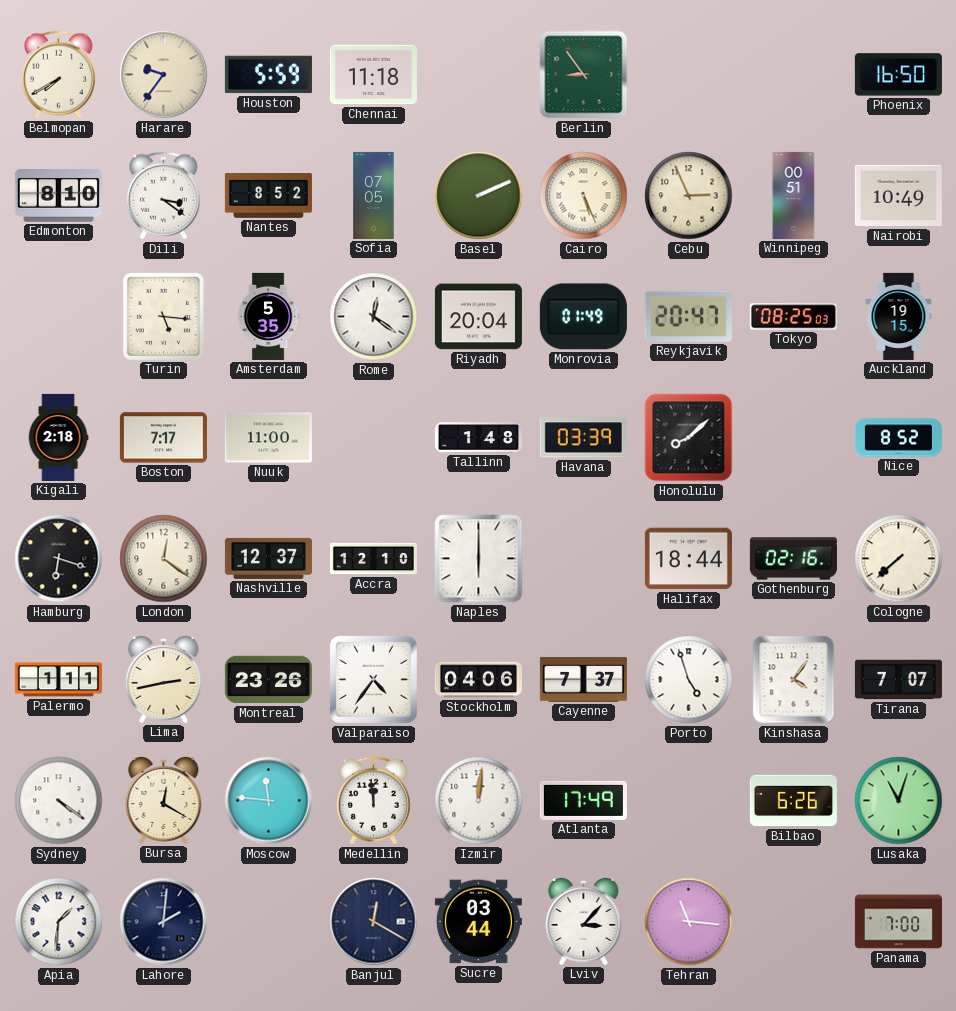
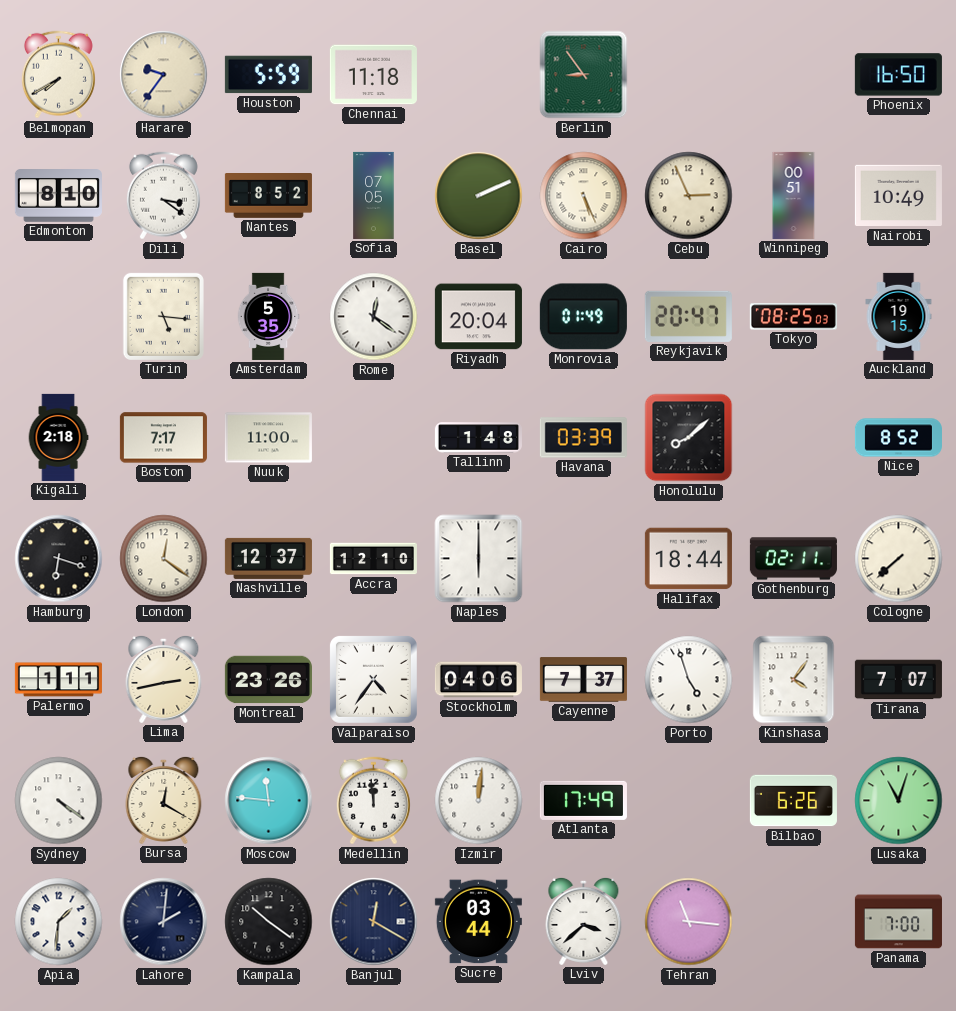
Gothenburg: 02:16 -> 02:11
Kampala: none -> 10:21
Lviv: 3:07 -> 3:38
